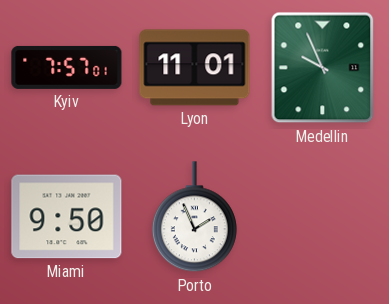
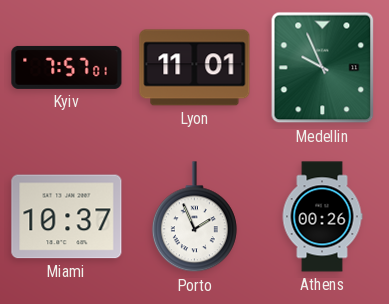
Miami: 9:50 -> 10:37
Athens: none -> 00:26
